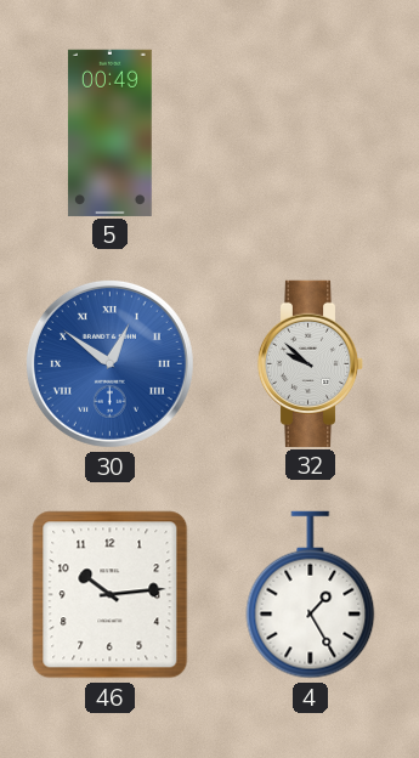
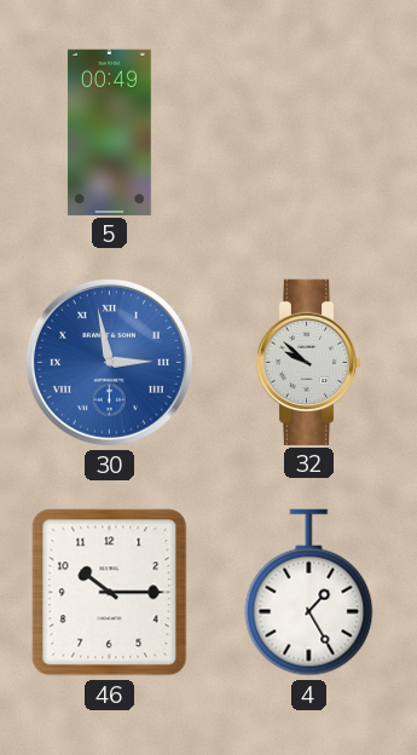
30: 12:51 -> 2:58
46: 10:14 -> 10:15
